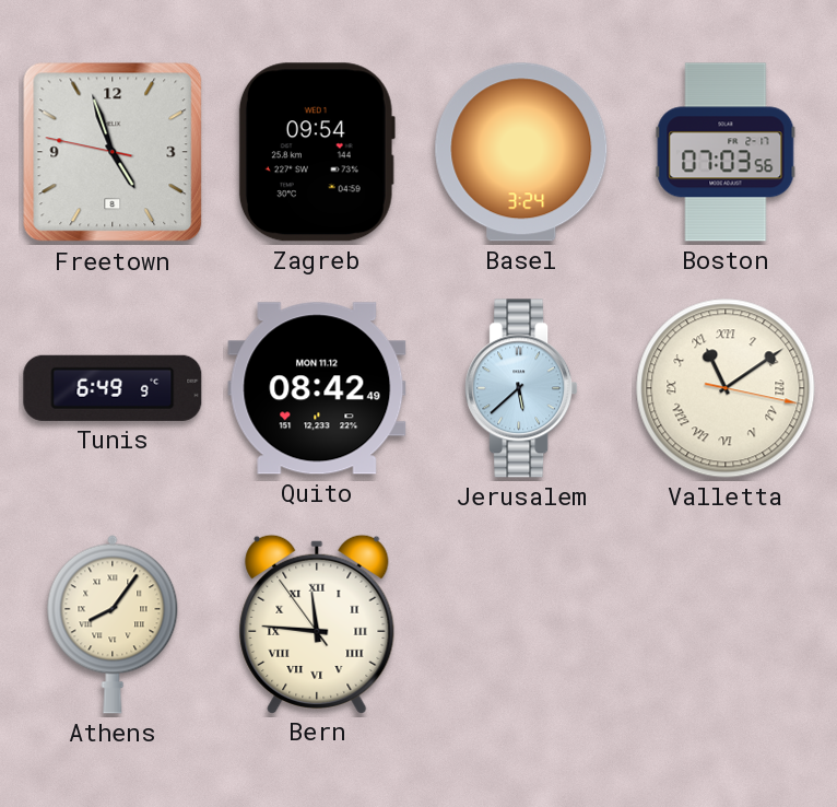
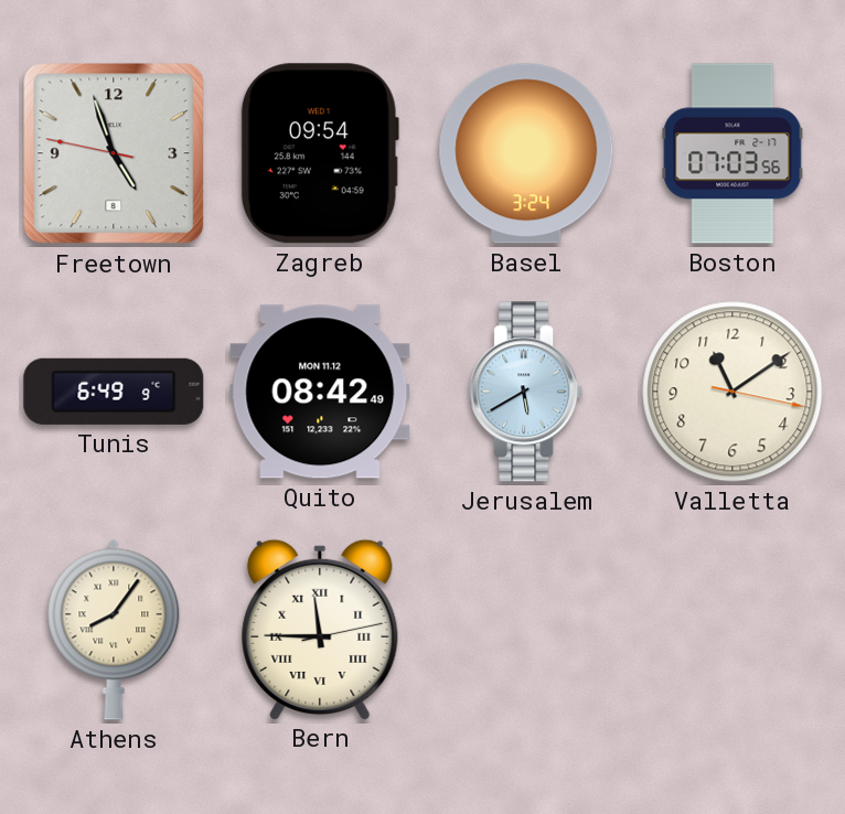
Jerusalem: 5:38 -> 5:40
Valletta numerals: Roman -> Arabic
Bern: 11:45:54 -> 11:45:13
